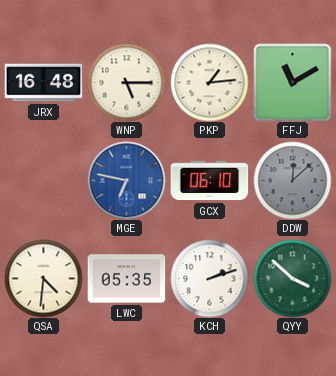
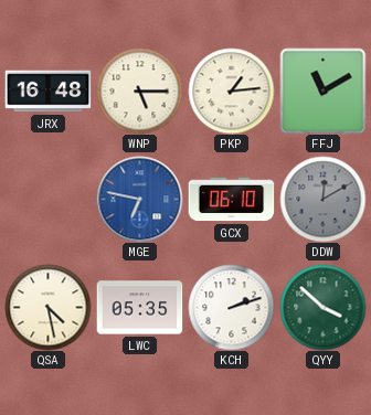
DDW: 12:08 -> 12:10
QSA: 4:31 -> 4:28
